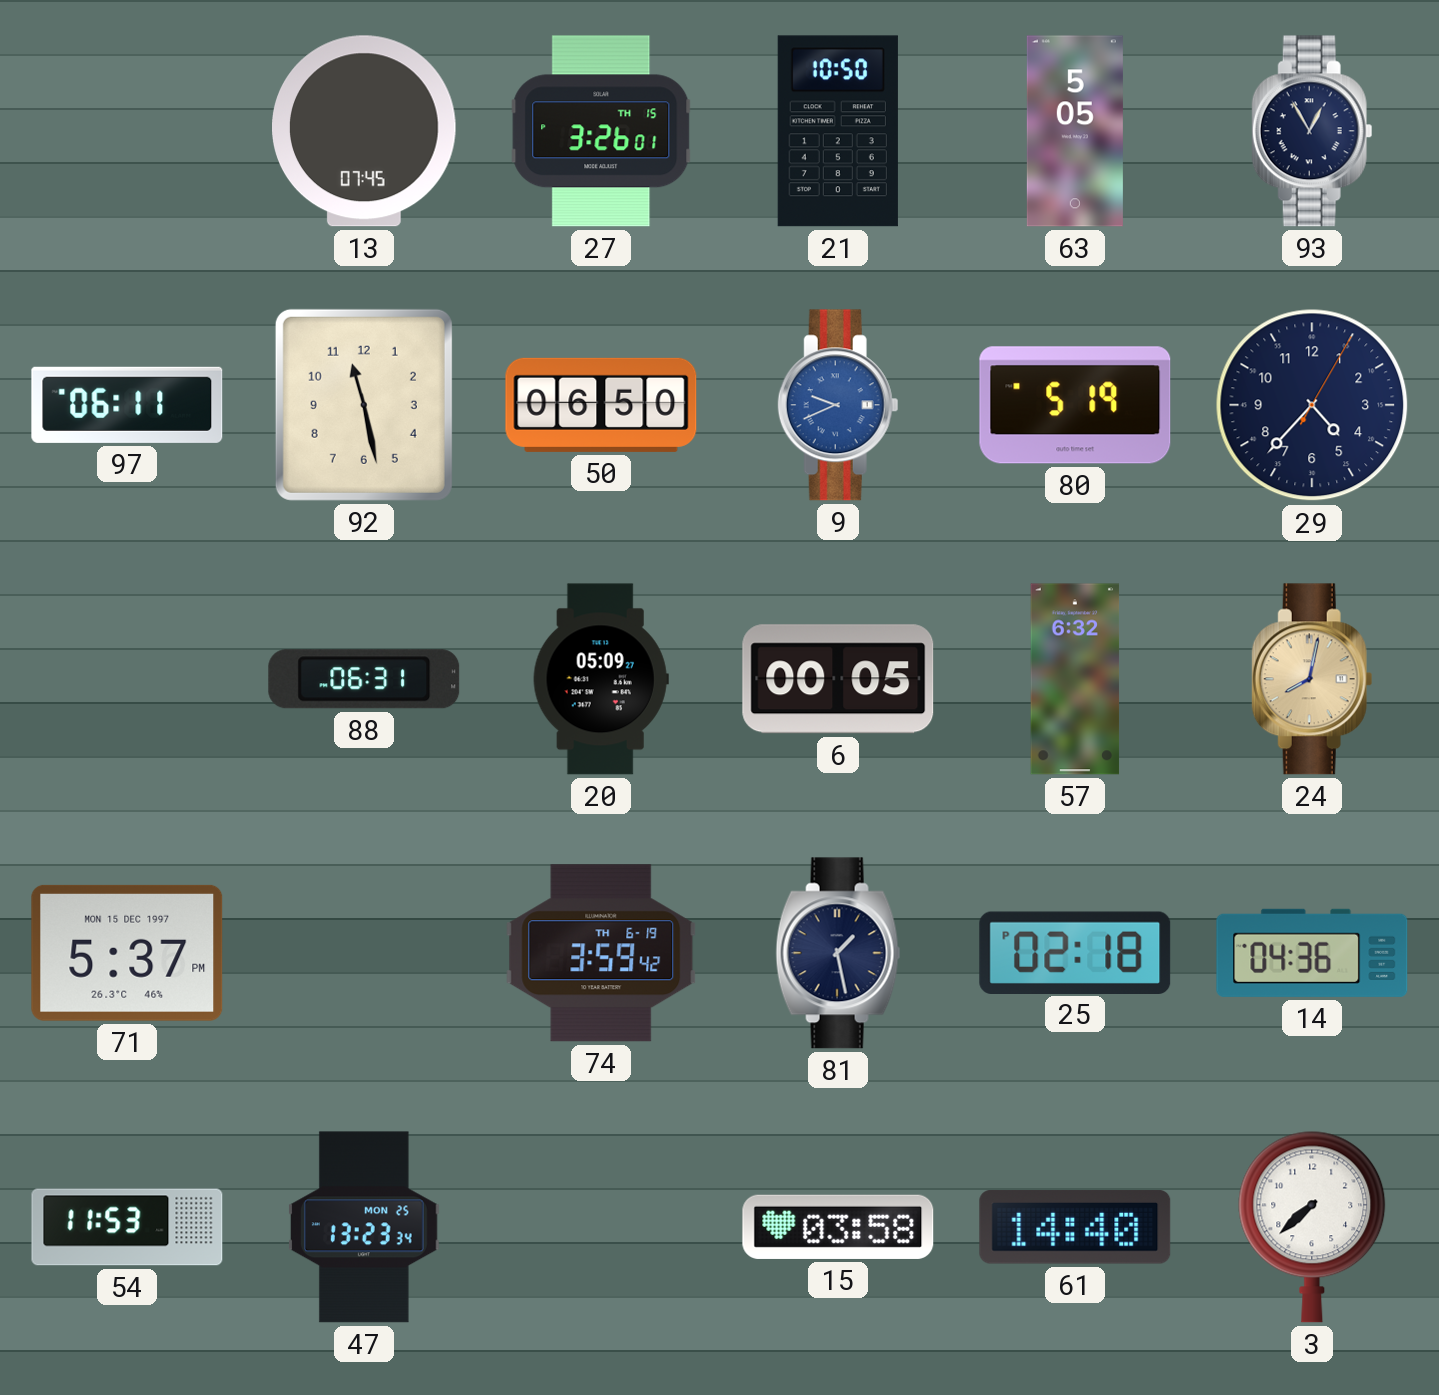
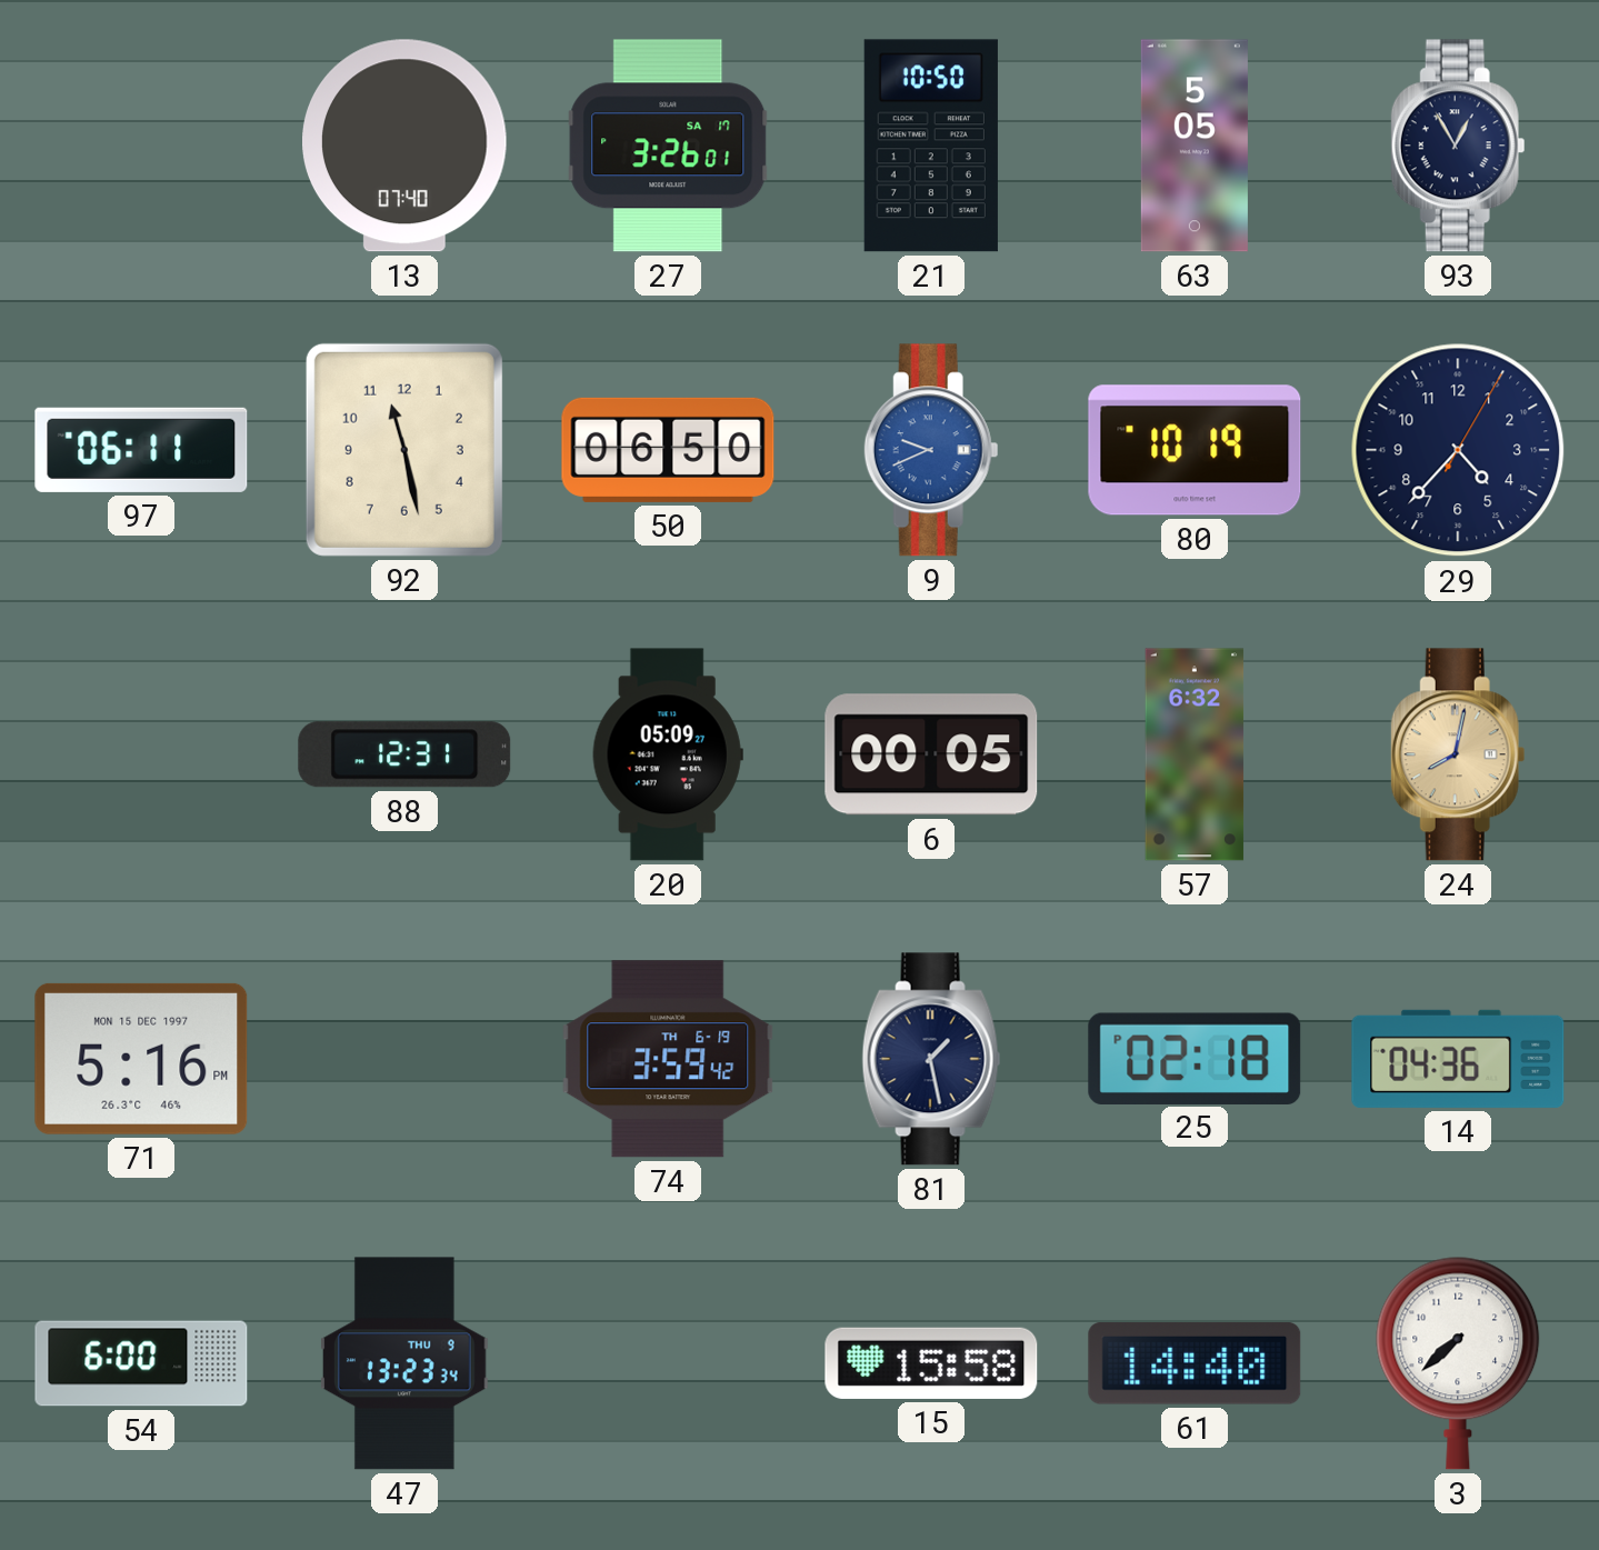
13: 07:45 -> 07:40
27 date: TH 15 -> SA 17
80: 5:19 -> 10:19
88: 06:31 -> 12:31
71: 5:37 -> 5:16
54: 11:53 -> 6:00
47 date: MON 25 -> THU 9
15: 03:58 -> 15:58
